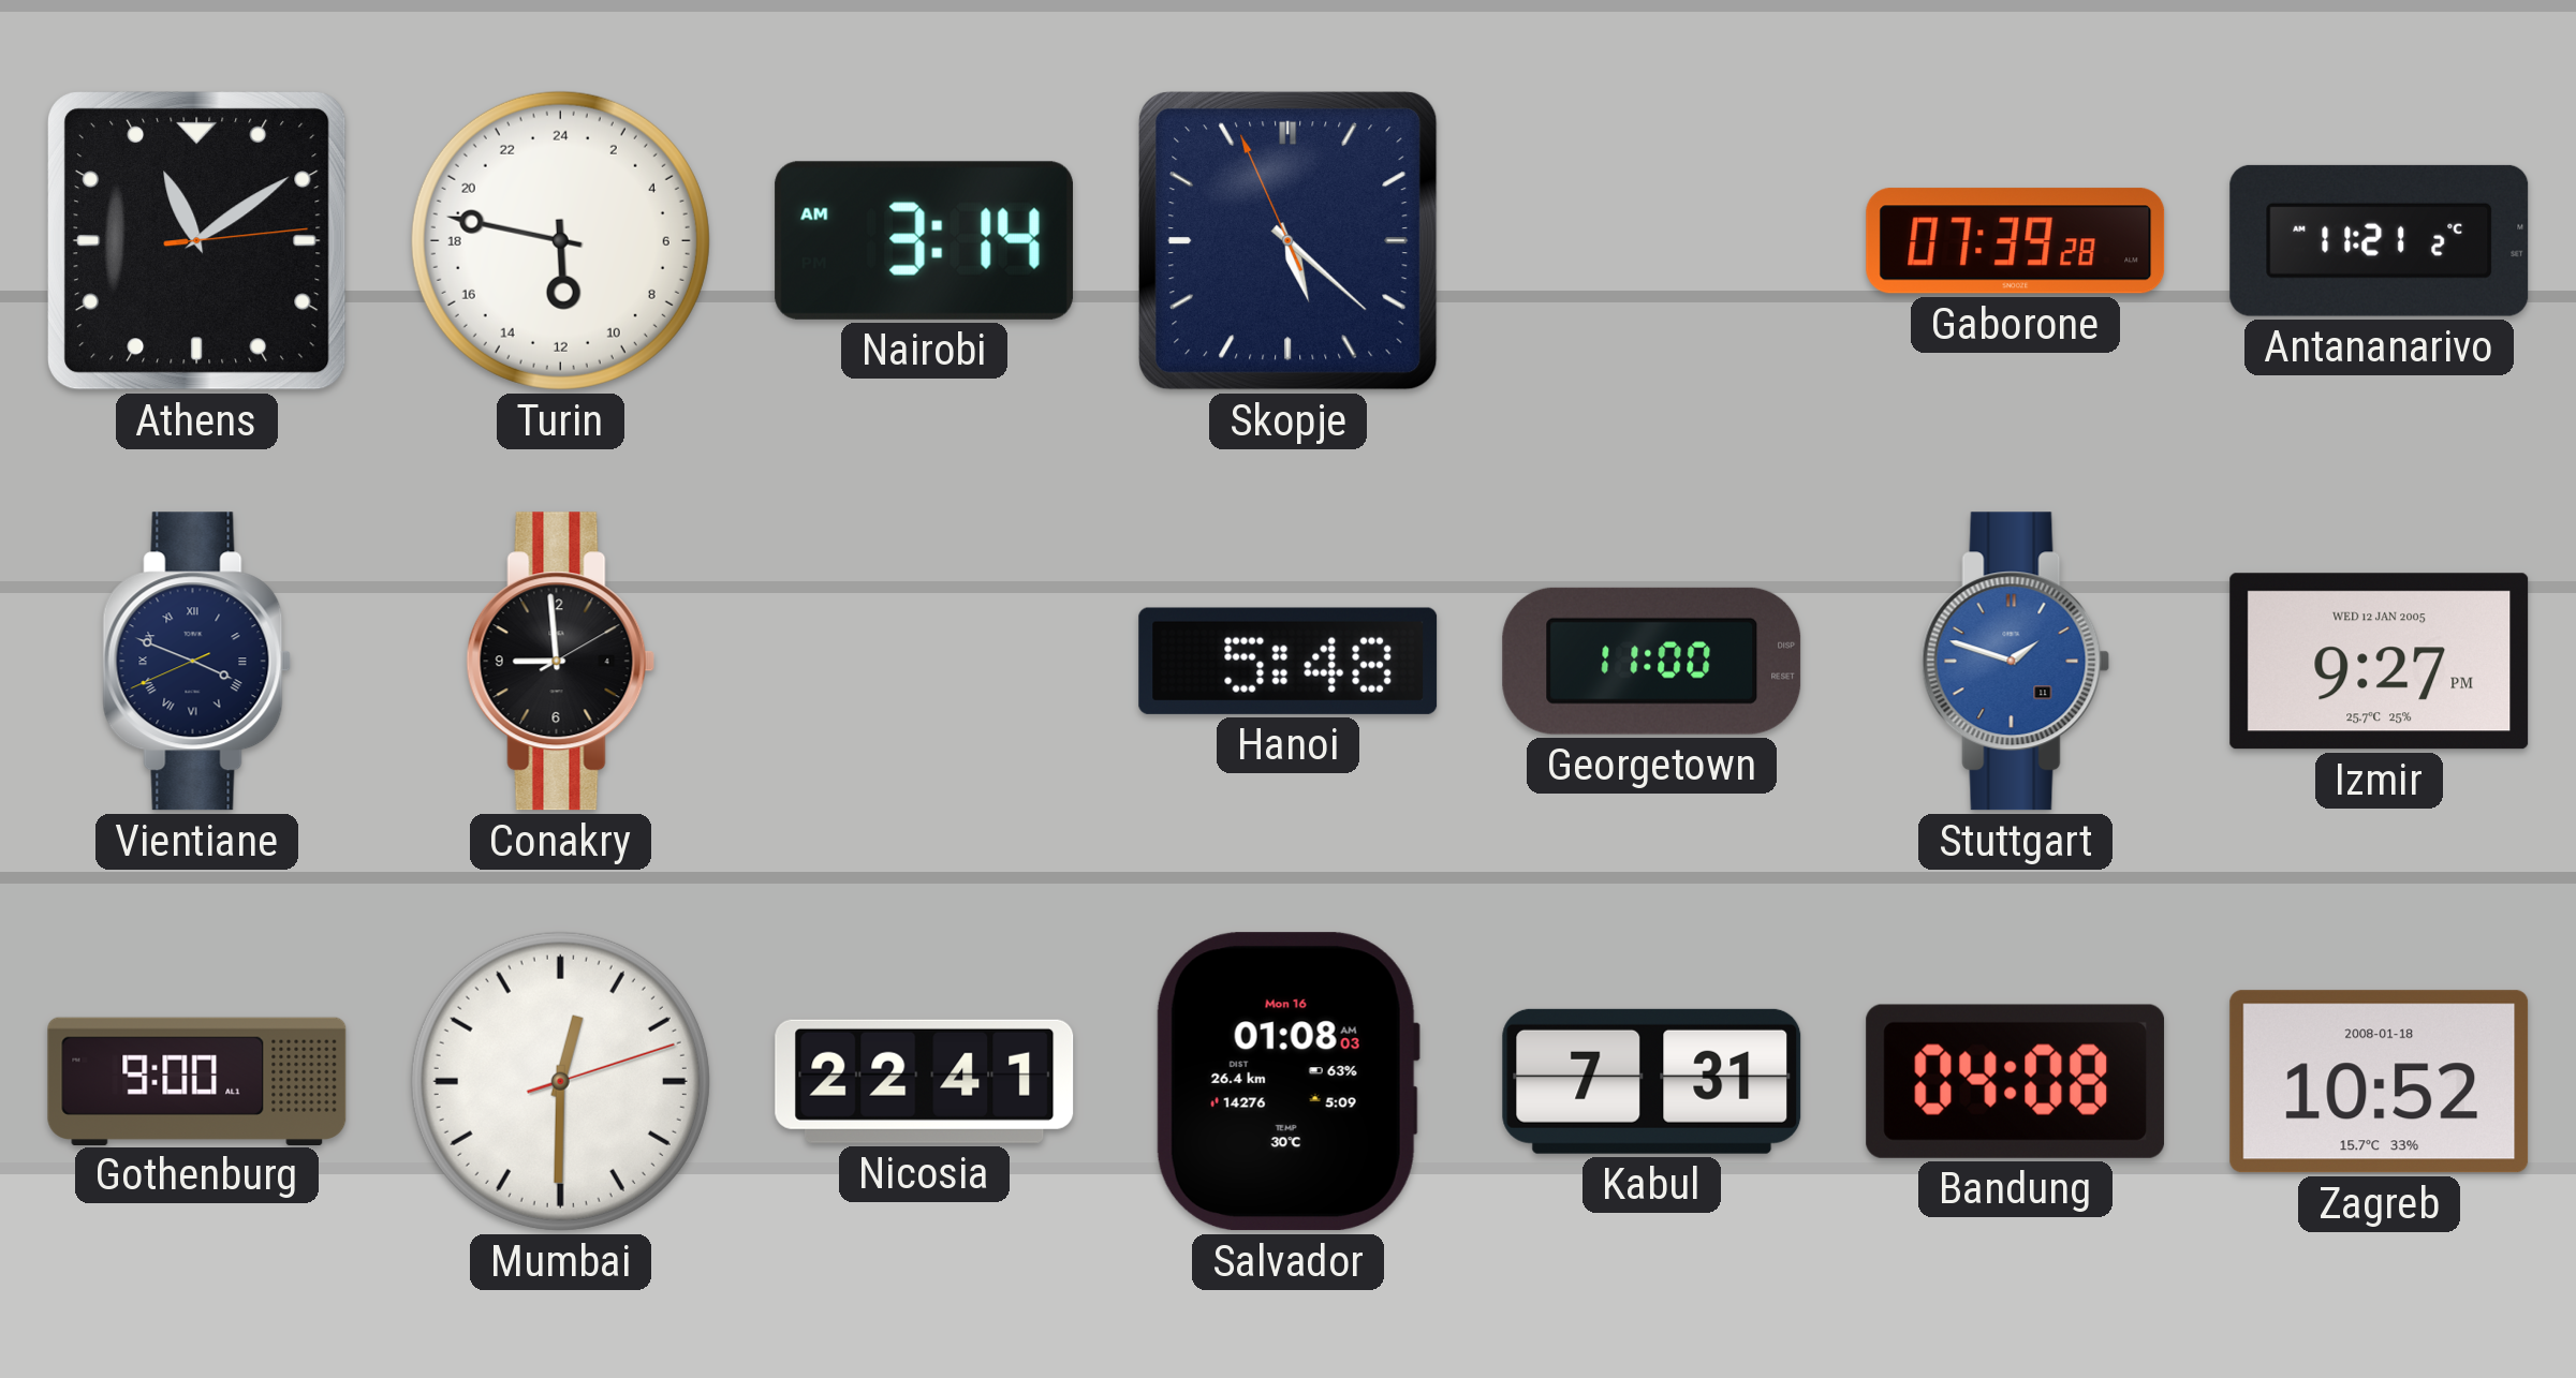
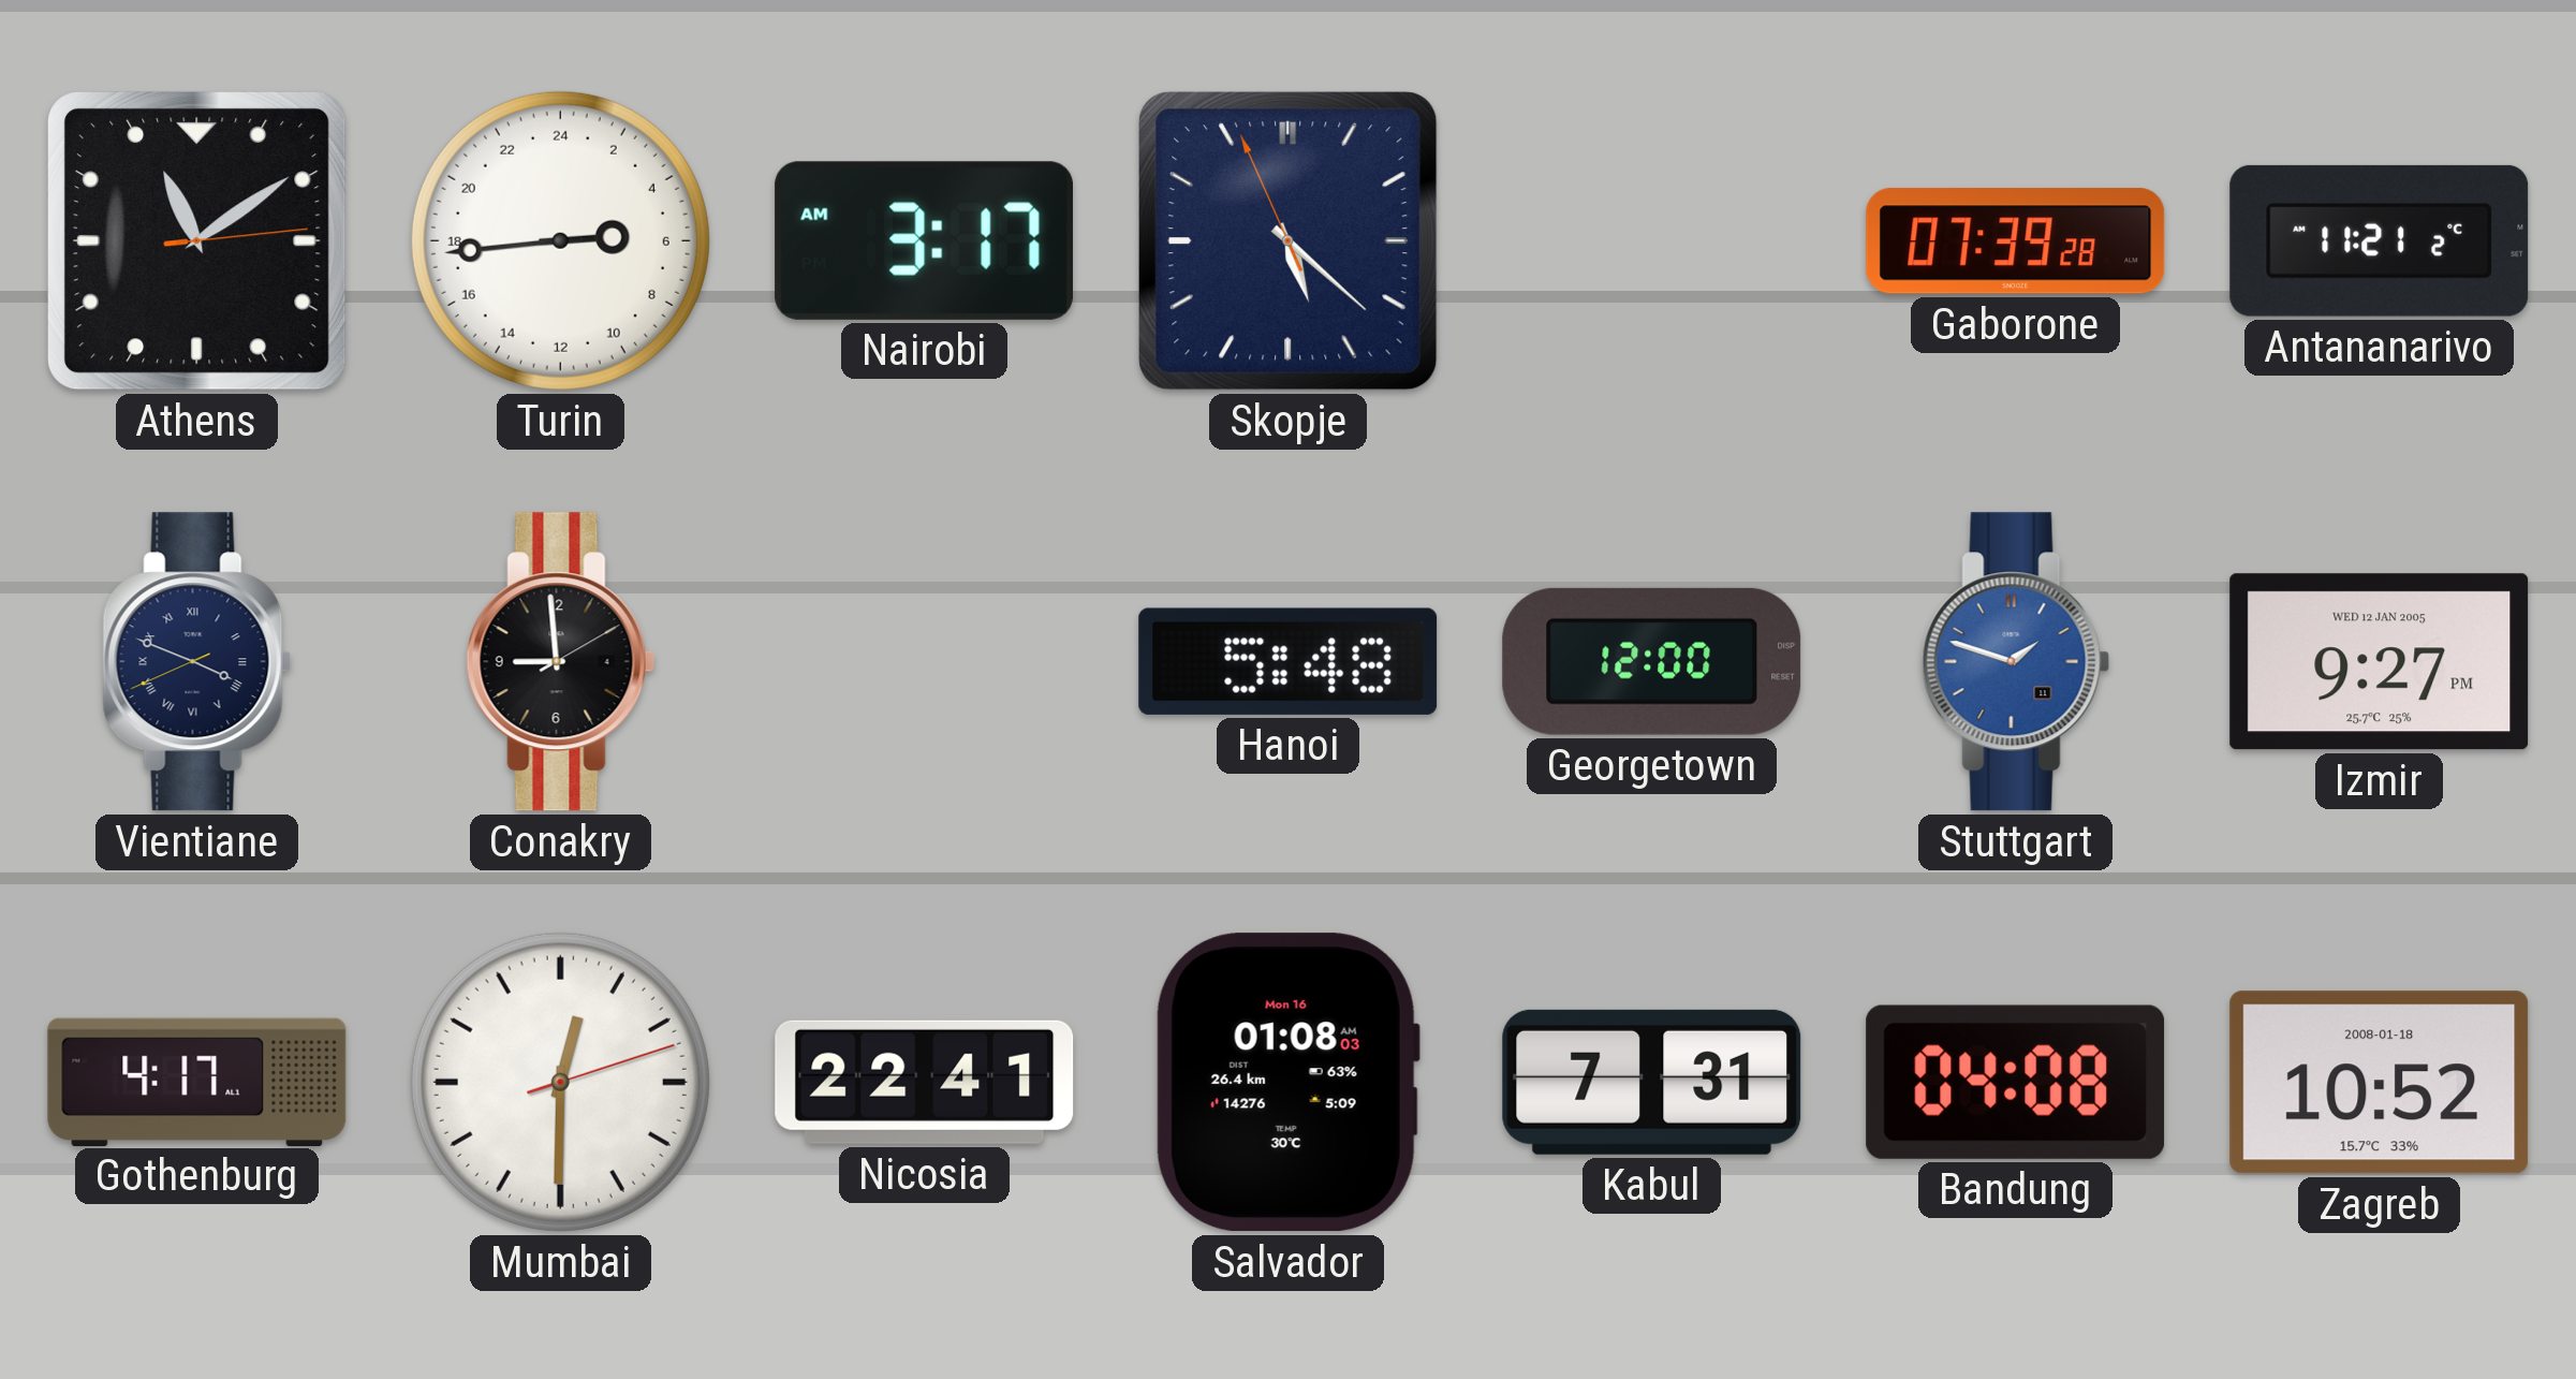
Turin: 11:47 -> 5:44
Nairobi: 3:14 -> 3:17
Georgetown: 11:00 -> 12:00
Gothenburg: 9:00 -> 4:17
